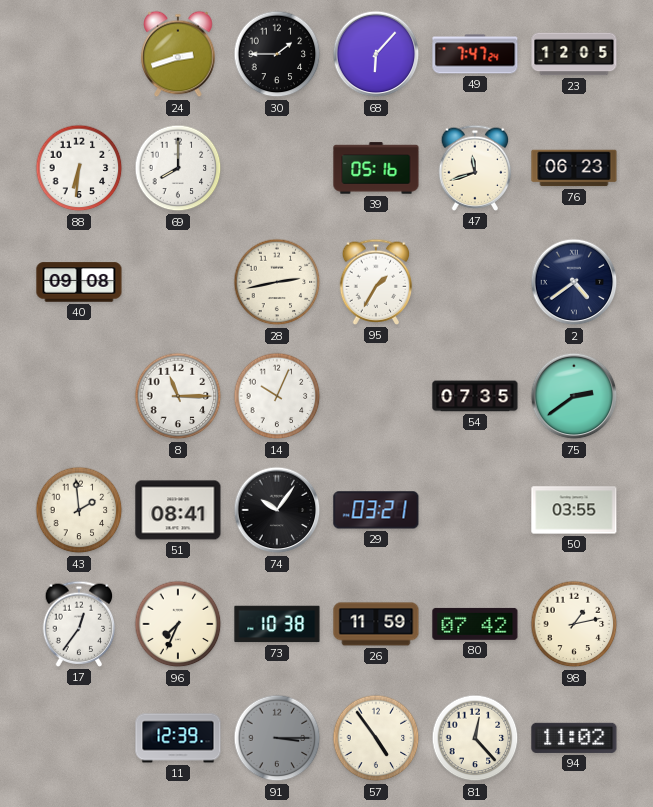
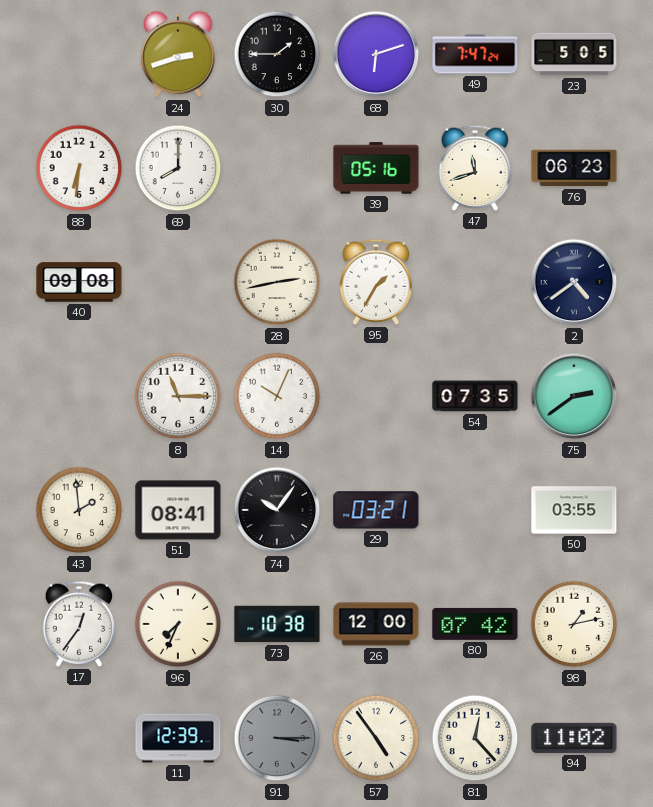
68: 6:07 -> 6:12
23: 12:05 -> 5:05
26: 11:59 -> 12:00
